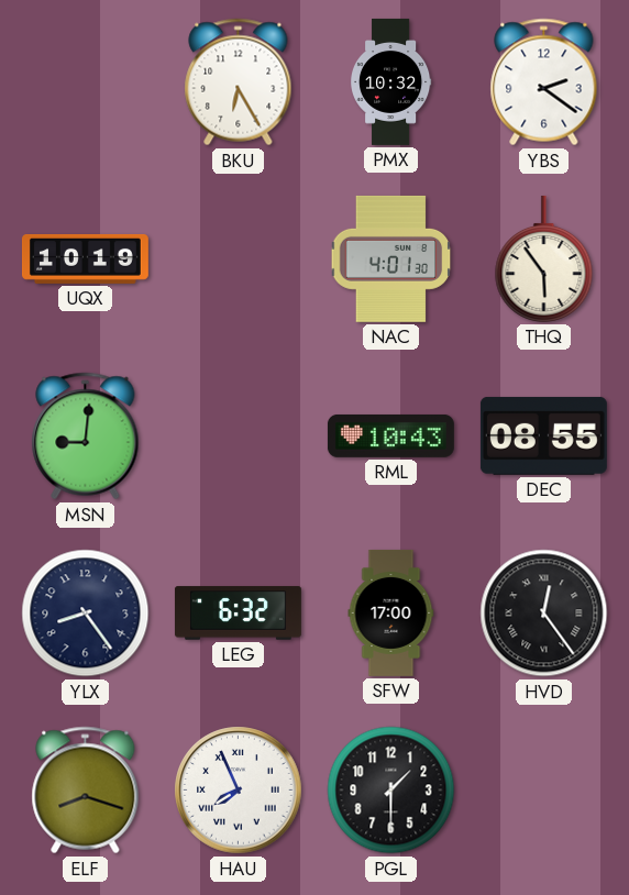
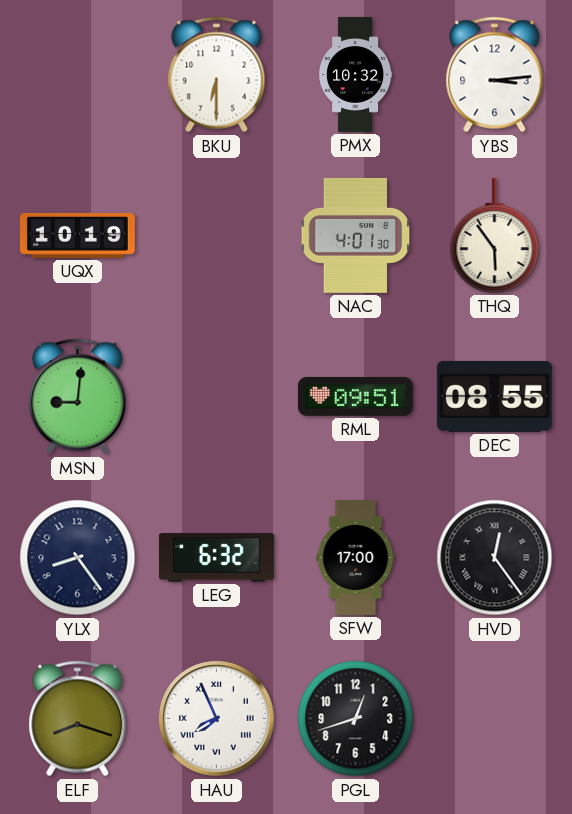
BKU: 6:25 -> 6:30
YBS: 2:21 -> 3:14
RML: 10:43 -> 09:51
PGL: 1:30 -> 12:42
